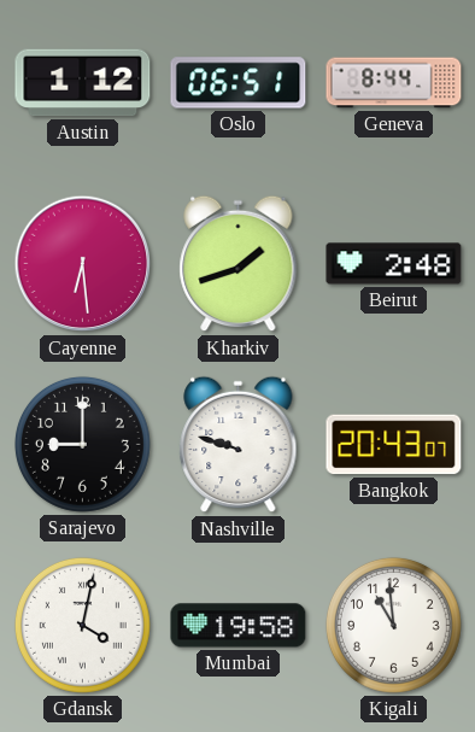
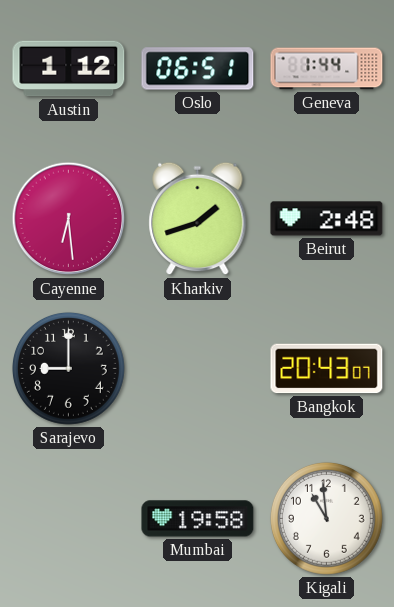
Geneva: 8:44 -> 1:44
Nashville: 9:48 -> none
Gdansk: 4:02 -> none
